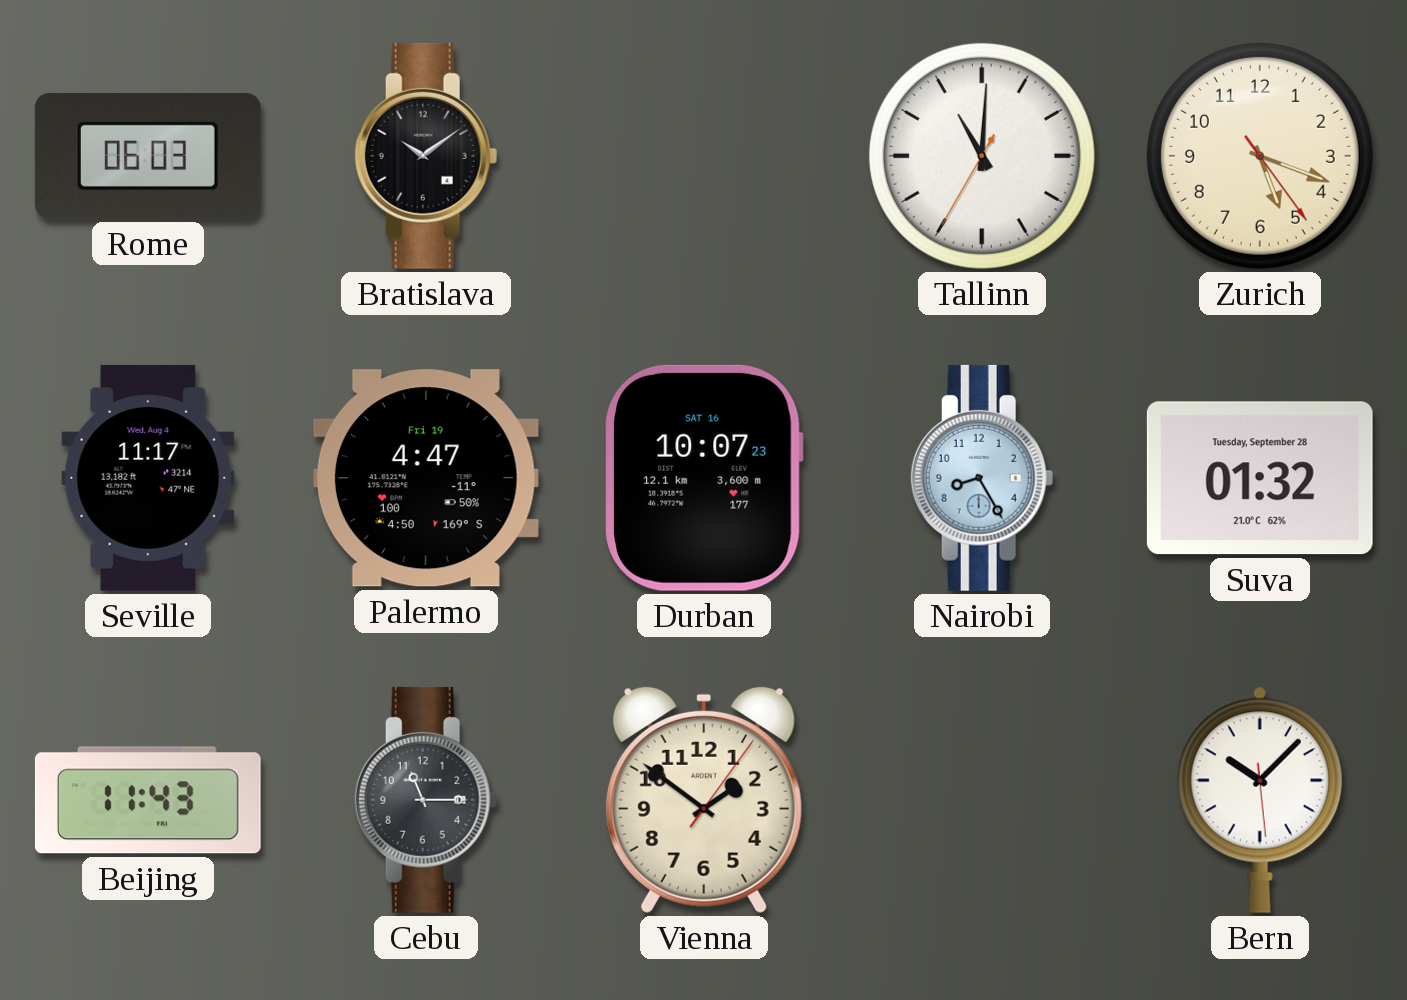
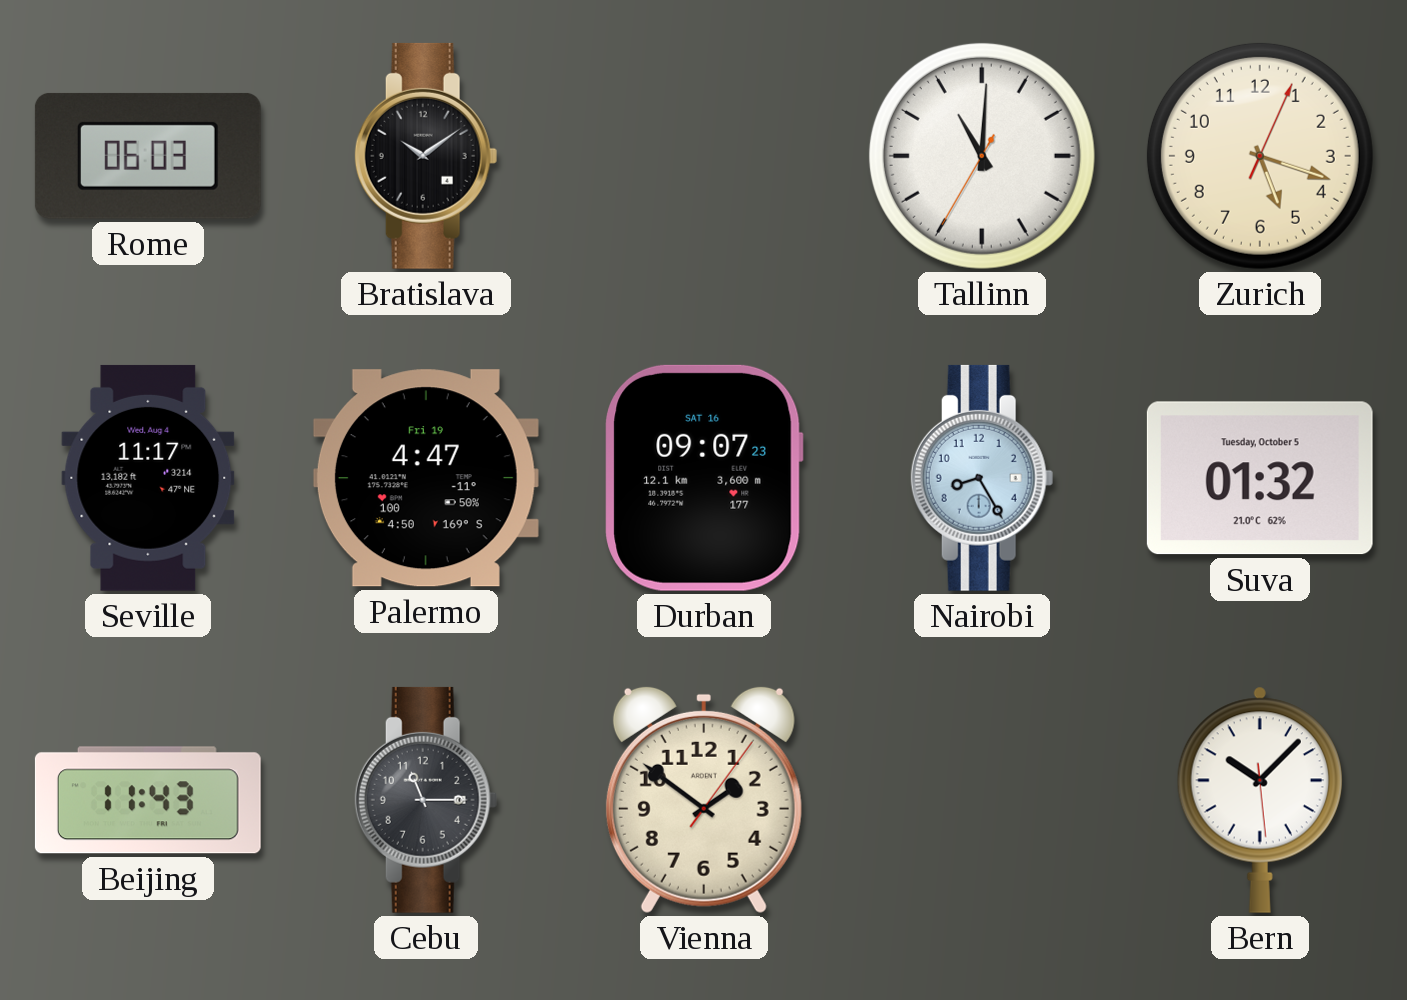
Zurich: 5:18:24 -> 5:18:04
Durban: 10:07 -> 09:07
Suva date: Tuesday, September 28 -> Tuesday, October 5
